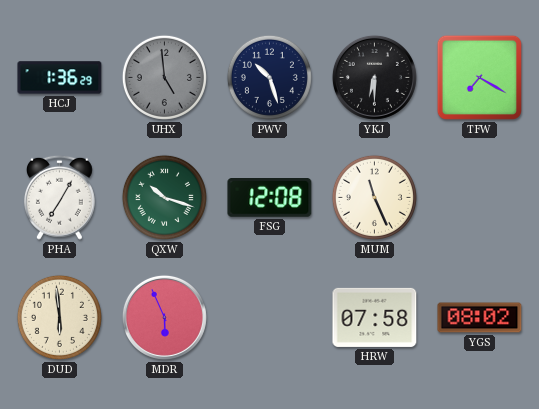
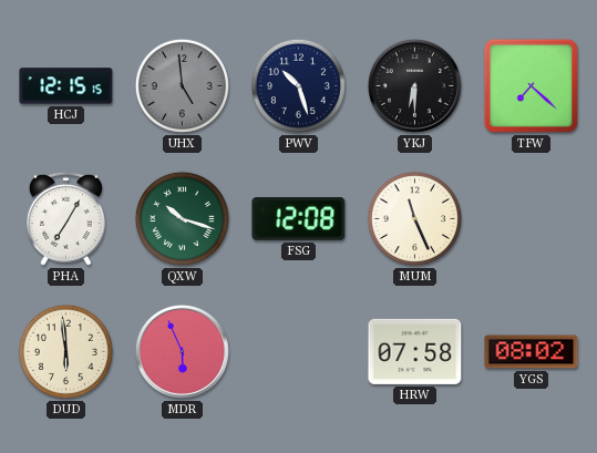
HCJ: 1:36 -> 12:15
TFW: 7:20 -> 7:22
